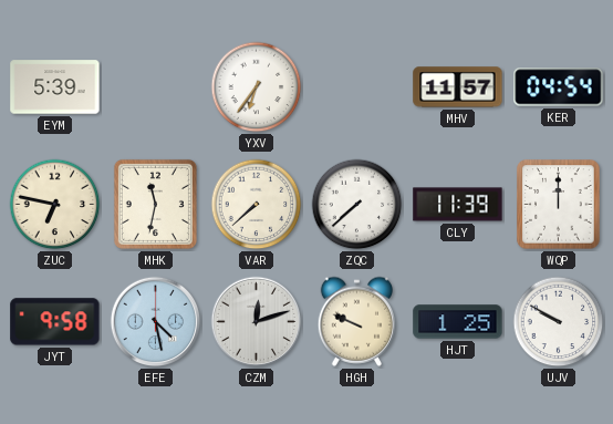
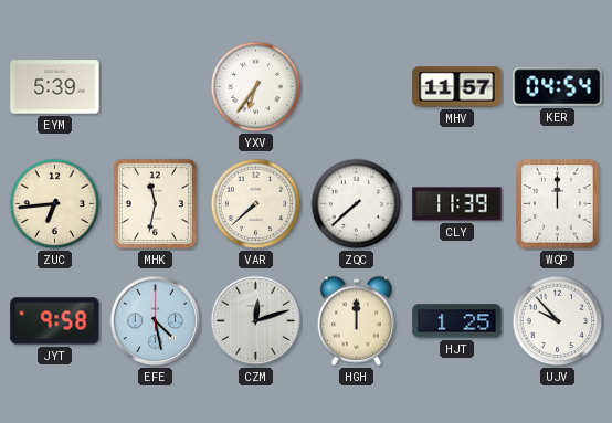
ZUC: 6:47 -> 6:44
HGH: 9:49 -> 12:00
UJV: 9:50 -> 9:53
